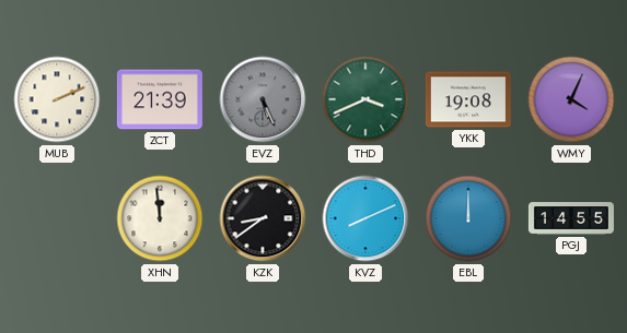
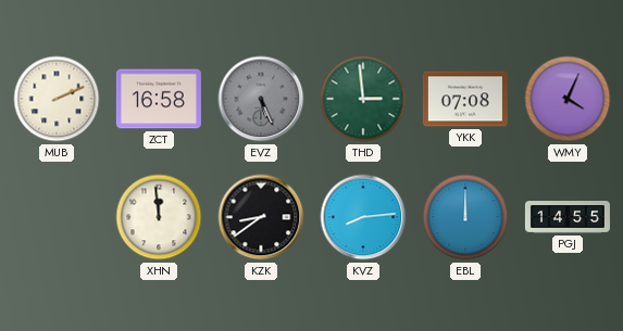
ZCT: 21:39 -> 16:58
THD: 3:41 -> 2:59
YKK: 19:08 -> 07:08
KVZ: 8:11 -> 8:14
